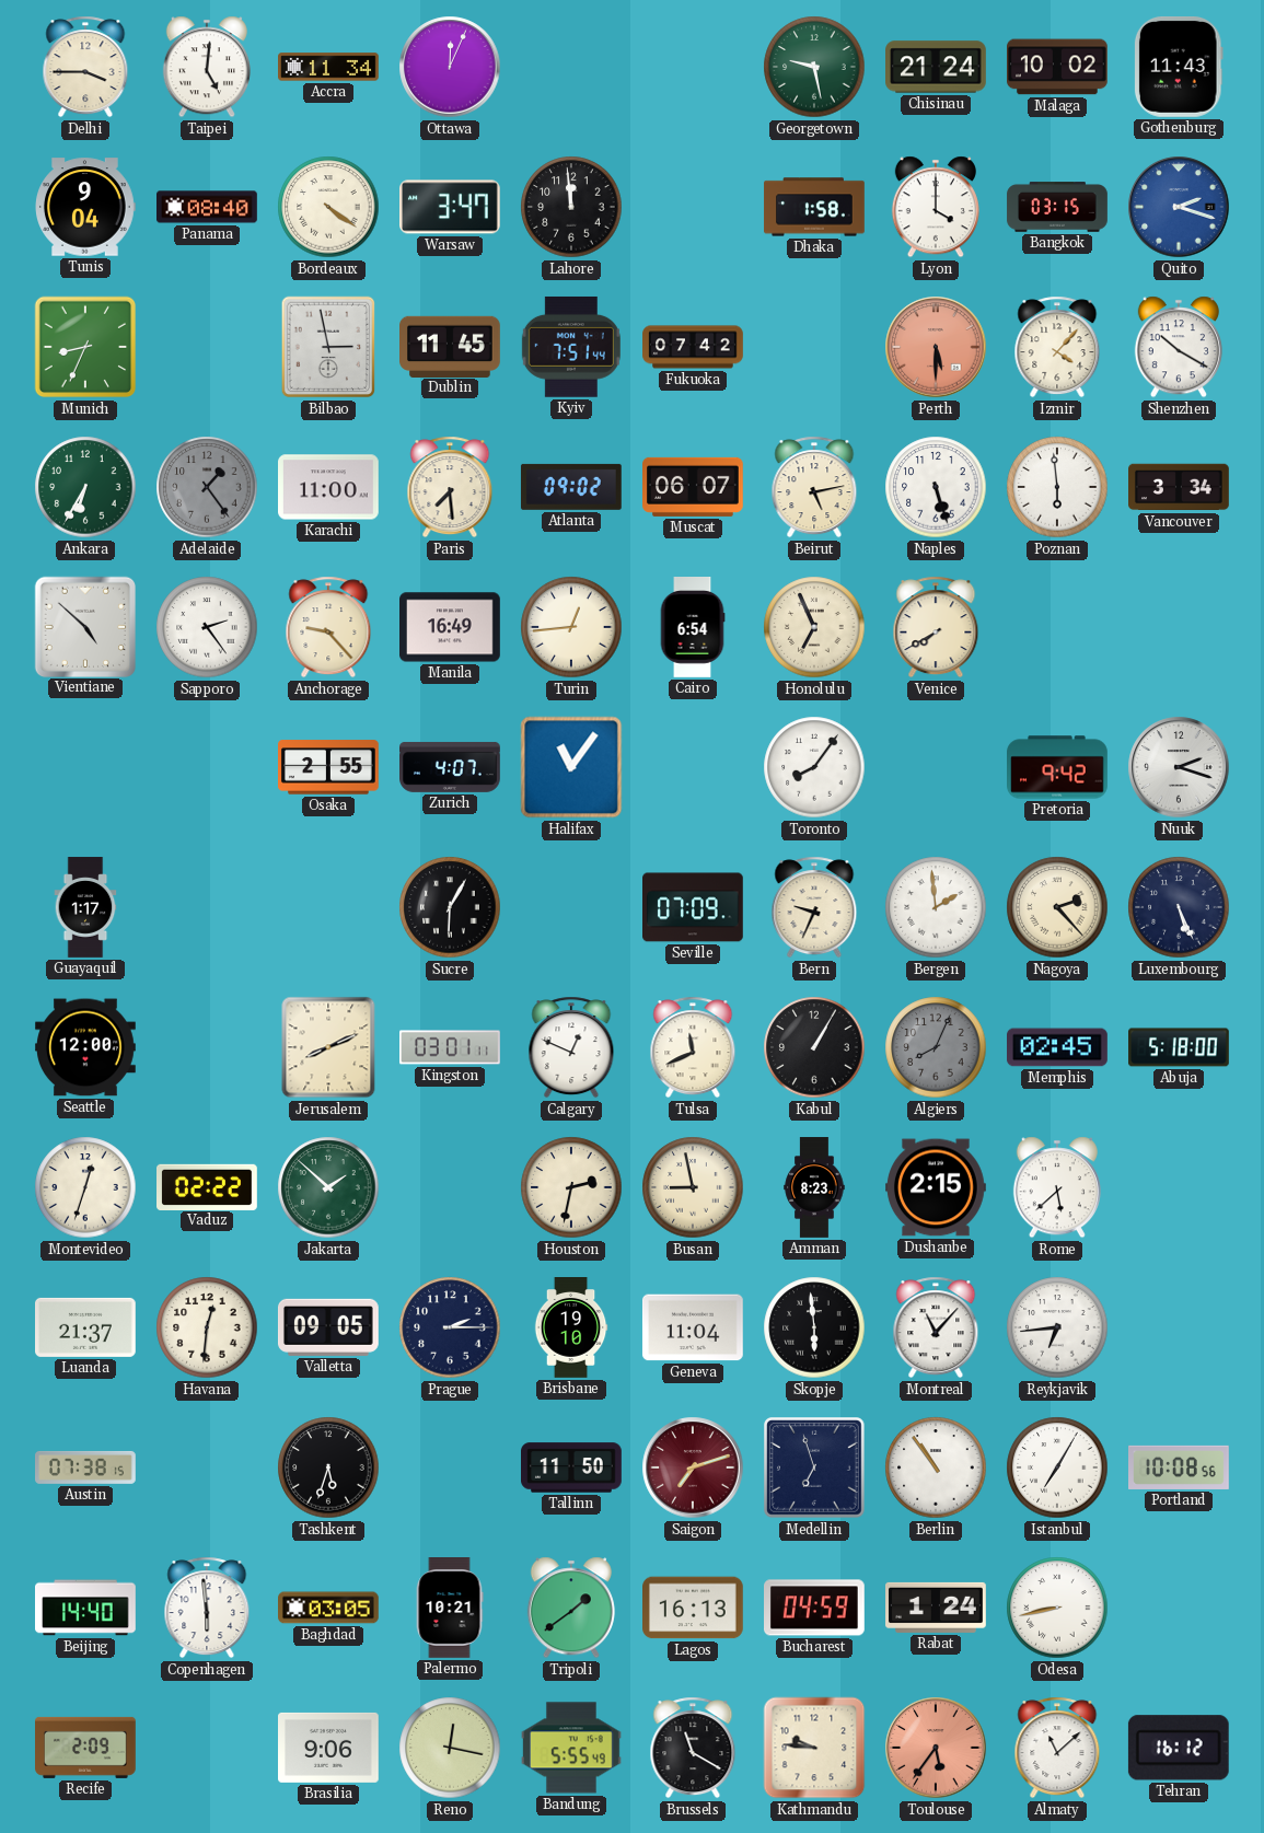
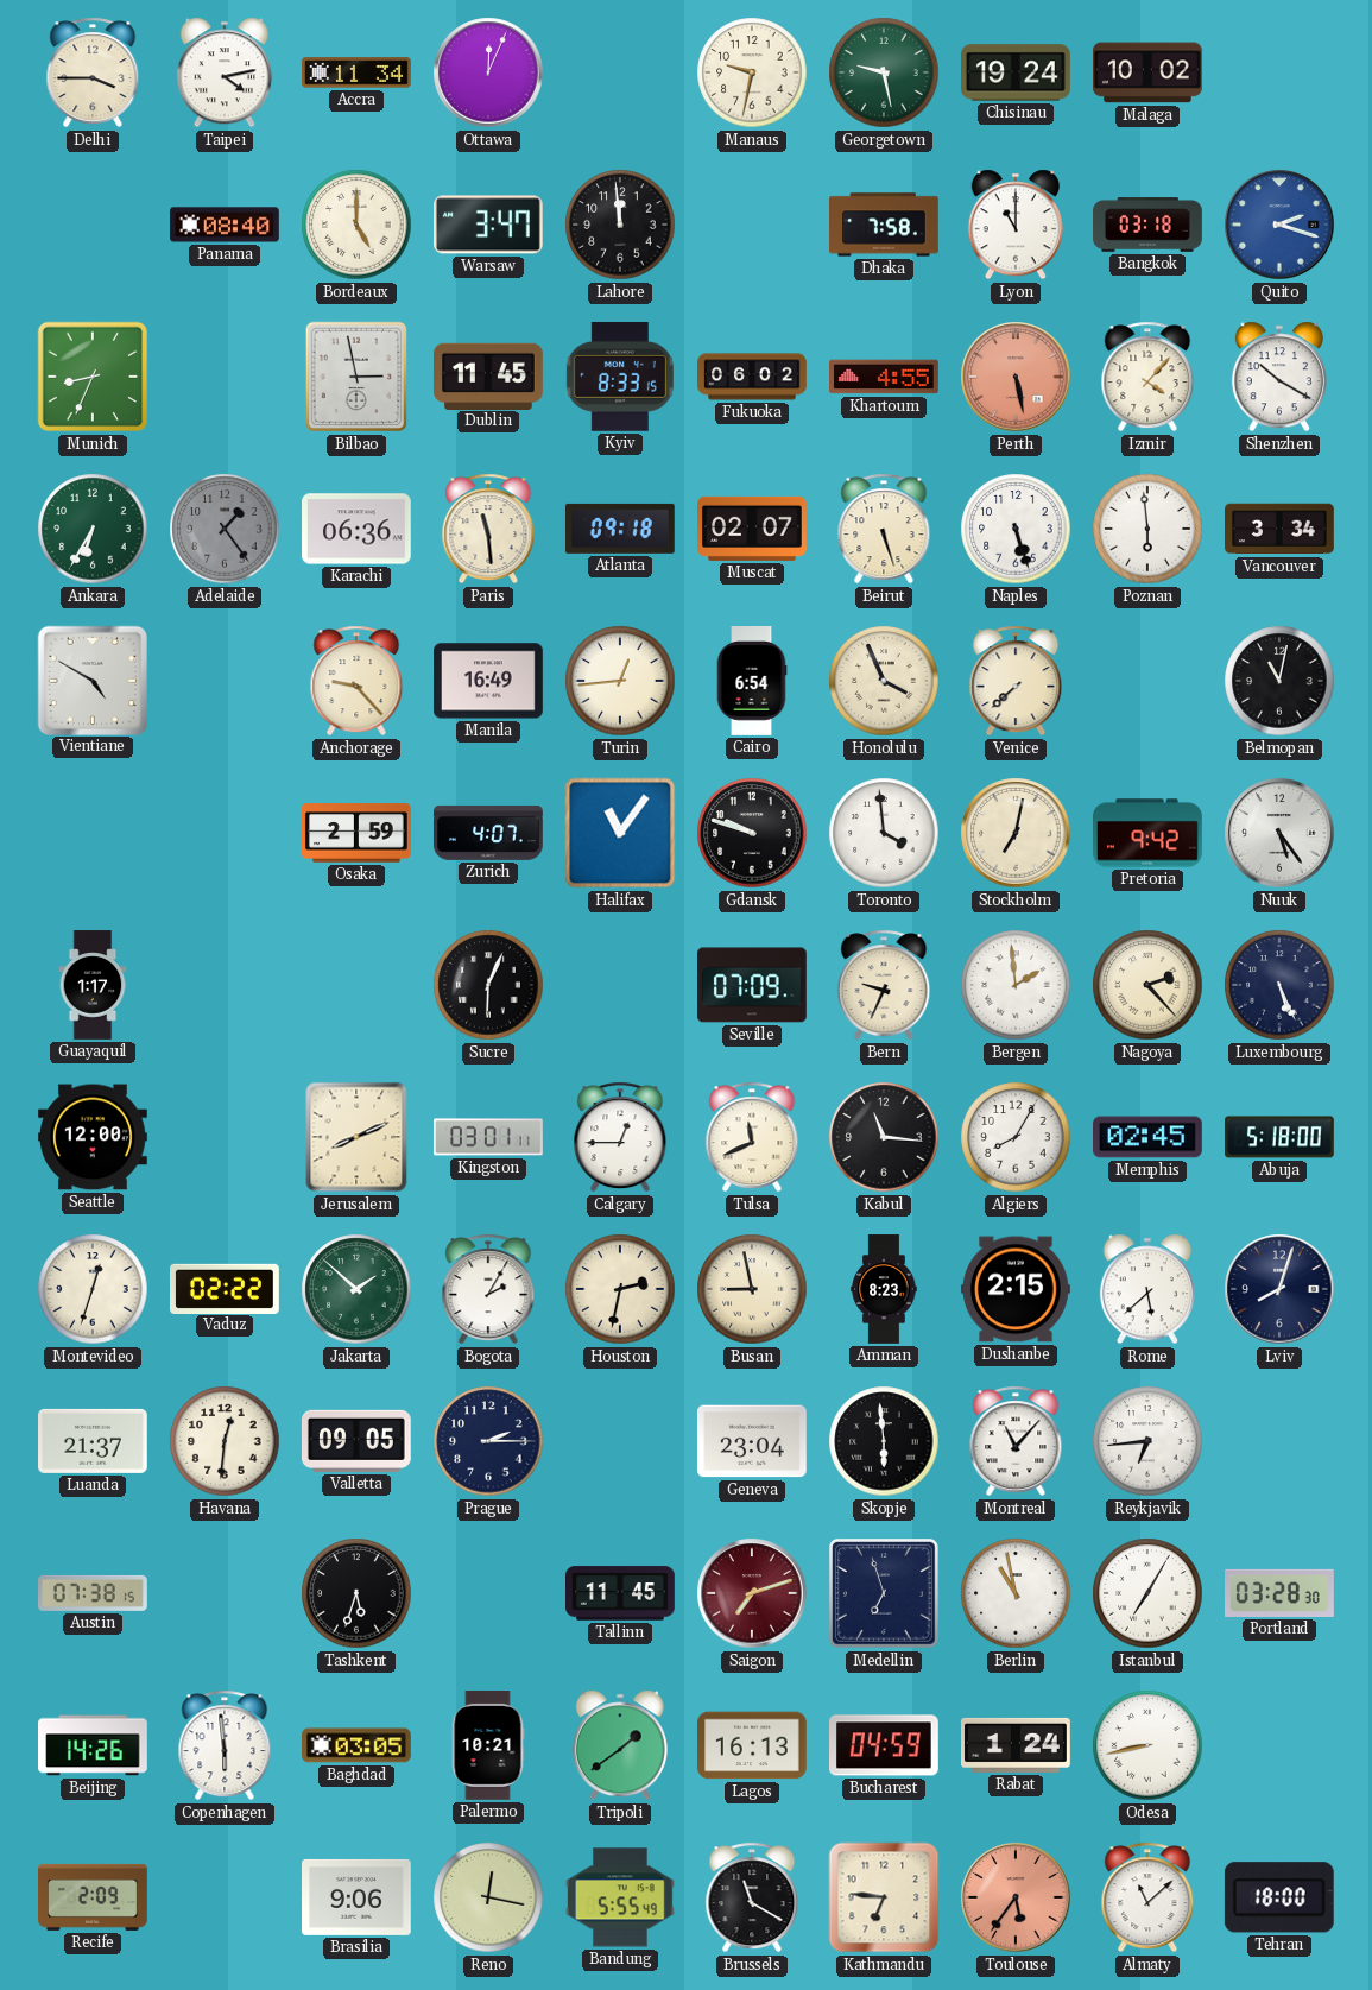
Taipei: 5:01 -> 4:13
Manaus: none -> 9:32
Chisinau: 21:24 -> 19:24
Gothenburg: 11:43 -> none
Tunis: 9:04 -> none
Bordeaux: 4:21 -> 5:00
Dhaka: 1:58 -> 7:58
Lyon: 4:00 -> 11:00
Bangkok: 03:15 -> 03:18
Kyiv: 7:51 -> 8:33
Fukuoka: 07:42 -> 06:02
Khartoum: none -> 4:55
Perth: 5:30 -> 5:28
Karachi: 11:00 -> 06:36
Paris: 7:29 -> 11:29
Atlanta: 09:02 -> 09:18
Muscat: 06:07 -> 02:07
Beirut: 5:13 -> 5:27
Vientiane: 4:52 -> 4:50
Sapporo: 2:24 -> none
Honolulu: 6:56 -> 3:56
Venice: 7:40 -> 7:38
Belmopan: none -> 11:02
Osaka: 2:55 -> 2:59
Gdansk: none -> 9:48
Toronto: 8:06 -> 3:59
Stockholm: none -> 7:02
Nuuk: 2:18 -> 5:24
Sucre: 6:05 -> 6:04
Calgary: 12:49 -> 12:45
Kabul: 1:05 -> 11:16
Algiers: 8:04 -> 8:05
Algiers dial: grey -> white
Bogota: none -> 2:05
Lviv: none -> 8:03
Brisbane: 19:10 -> none
Geneva: 11:04 -> 23:04
Tallinn: 11:50 -> 11:45
Berlin: 10:54 -> 10:58
Portland: 10:08 -> 03:28
Beijing: 14:40 -> 14:26
Kathmandu: 9:46 -> 6:46
Tehran: 16:12 -> 18:00
